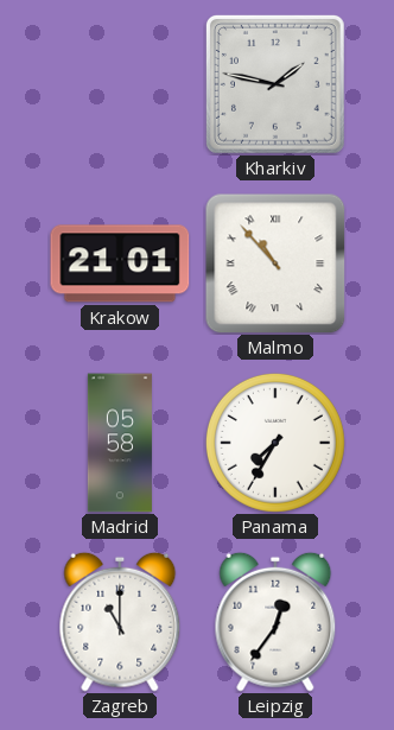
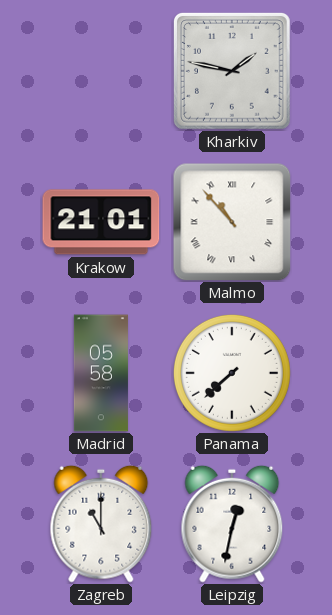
Panama: 7:35 -> 7:38
Leipzig: 12:36 -> 12:32
